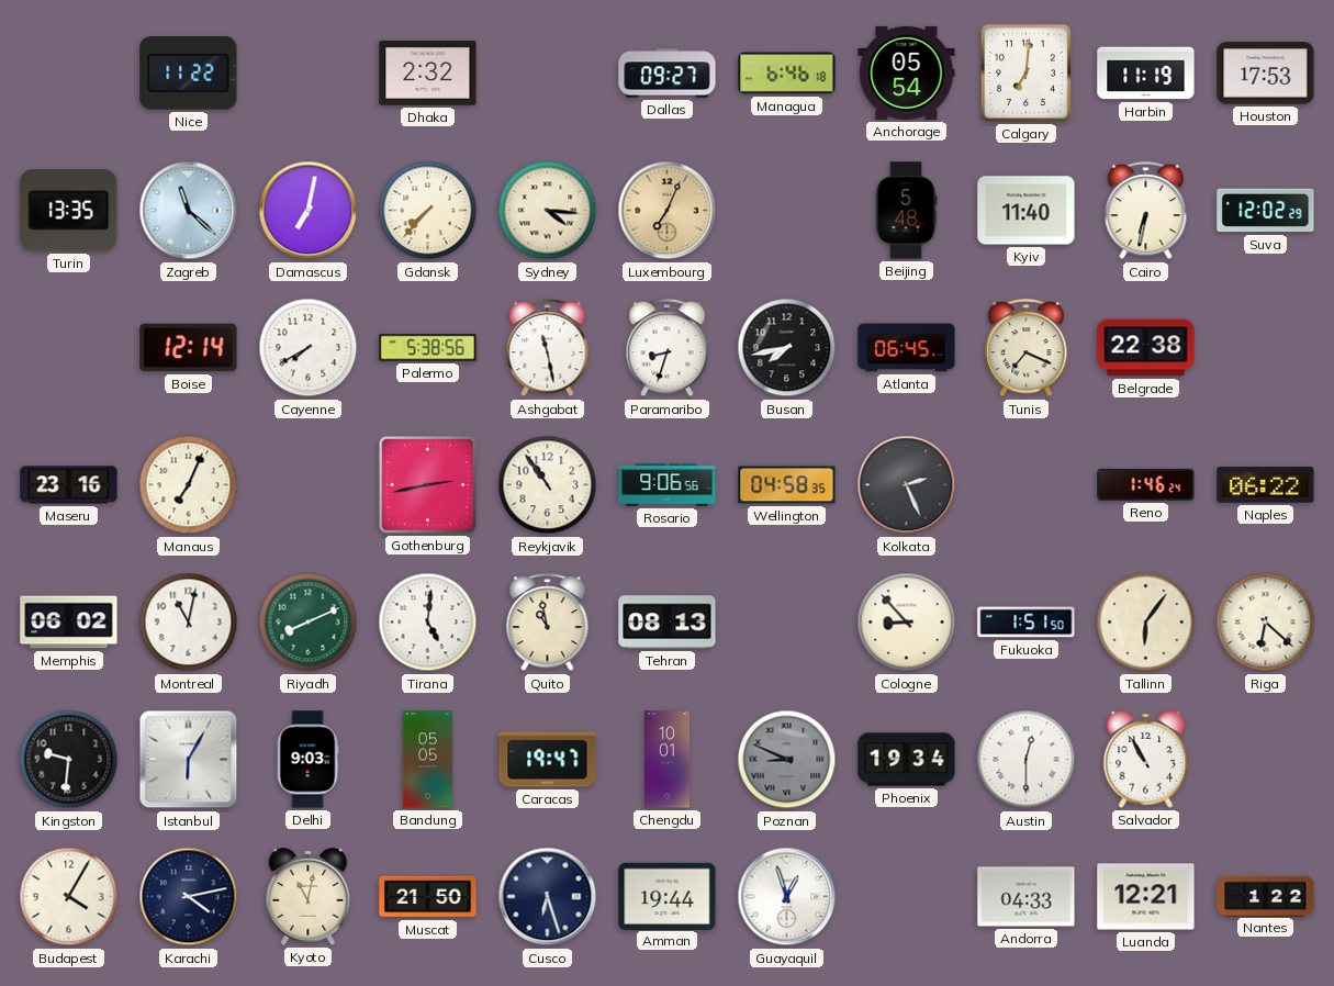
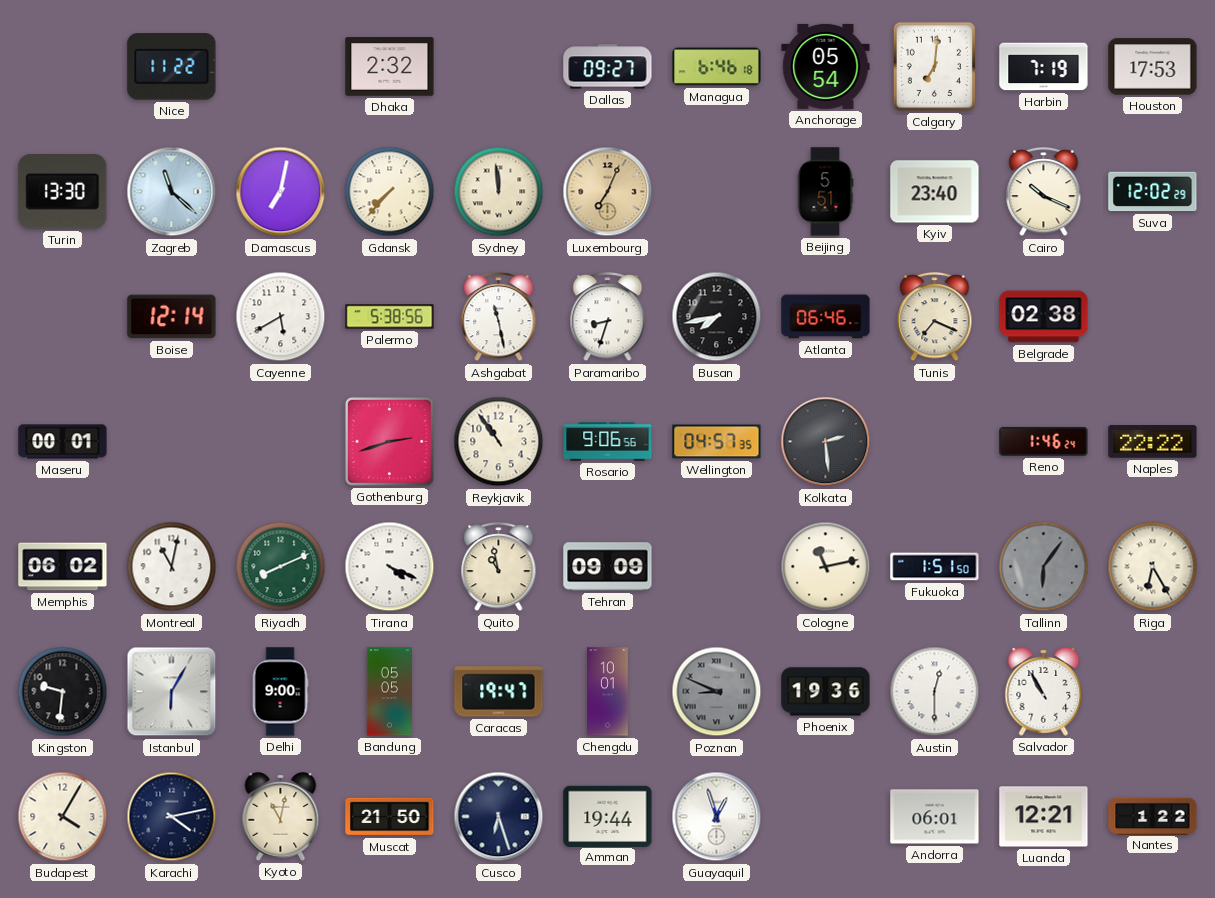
Harbin: 11:19 -> 7:19
Turin: 13:35 -> 13:30
Sydney: 4:16 -> 11:59
Beijing: 5:48 -> 5:51
Kyiv: 11:40 -> 23:40
Cairo: 6:32 -> 10:19
Cayenne: 7:40 -> 5:40
Atlanta: 06:45 -> 06:46
Belgrade: 22:38 -> 02:38
Maseru: 23:16 -> 00:01
Manaus: 7:04 -> none
Gothenburg: 2:43 -> 2:42
Wellington: 04:58 -> 04:57
Kolkata: 2:26 -> 2:29
Naples: 06:22 -> 22:22
Tirana: 5:01 -> 4:19
Tehran: 08:13 -> 09:09
Cologne: 8:53 -> 11:13
Tallinn dial: cream -> grey
Riga: 6:22 -> 6:25
Delhi: 9:03 -> 9:00
Phoenix: 19:34 -> 19:36
Andorra: 04:33 -> 06:01
